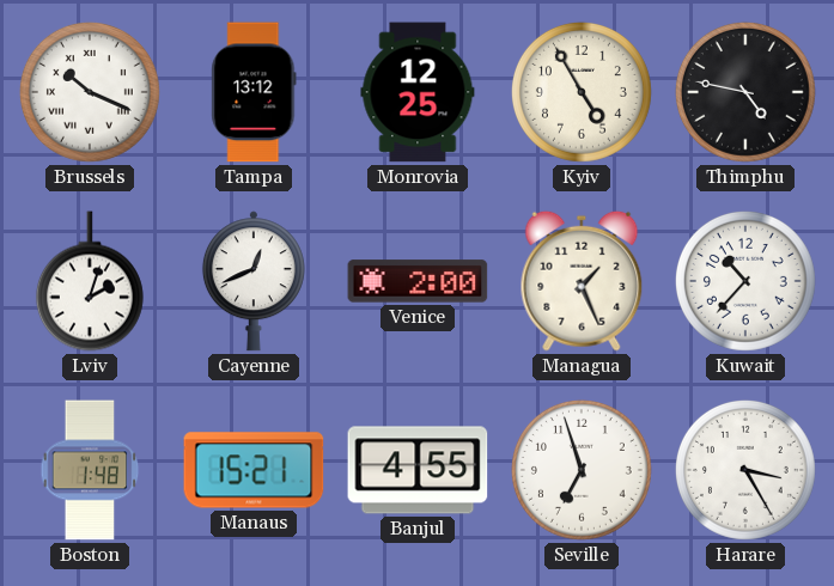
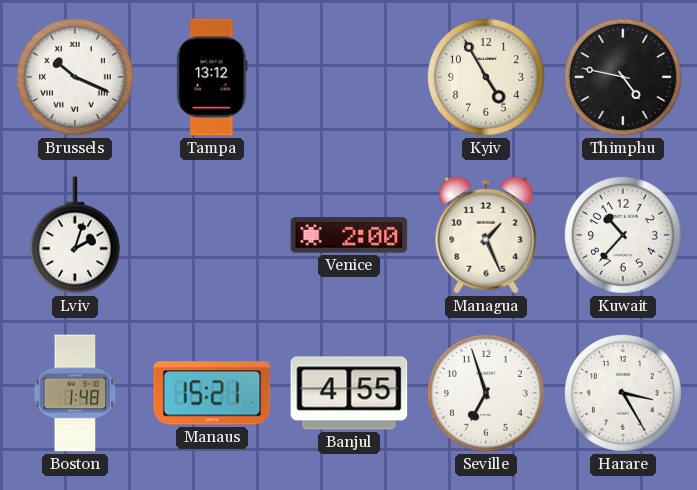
Monrovia: 12:25 -> none
Cayenne: 12:41 -> none
